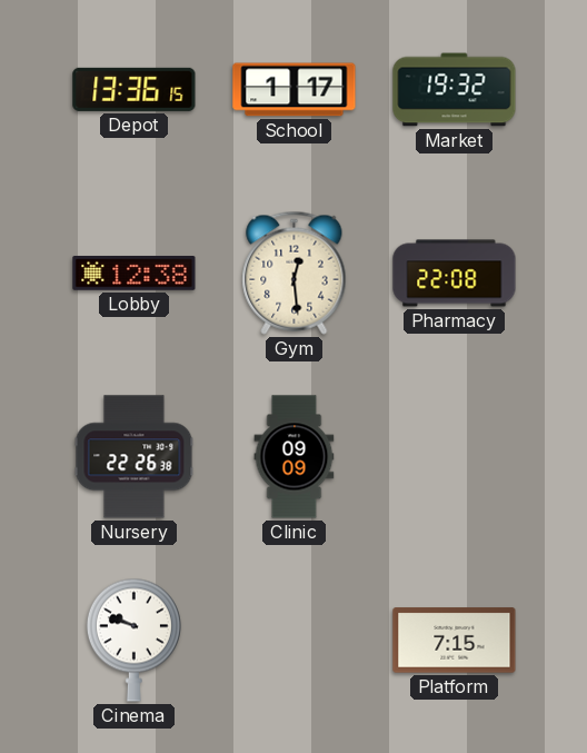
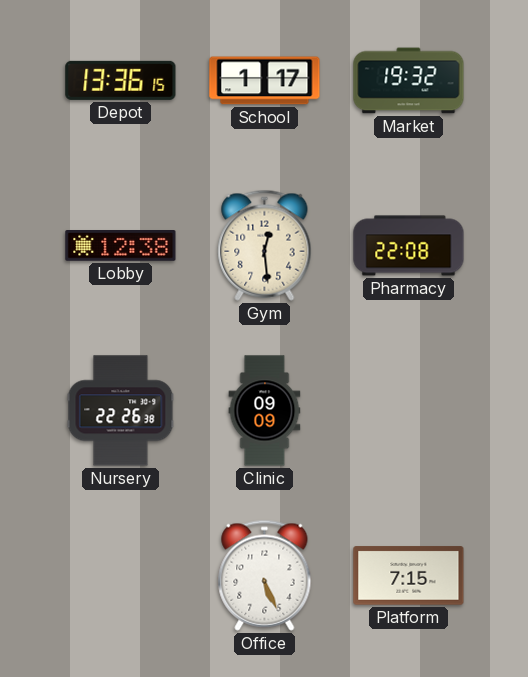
Cinema: 9:48 -> none
Office: none -> 5:26
